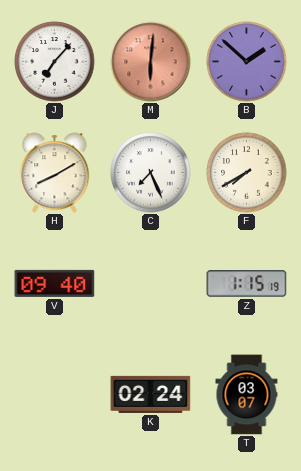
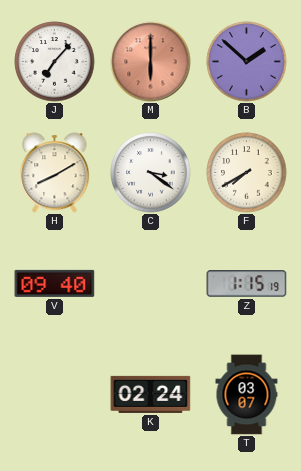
M: 6:01 -> 6:00
C: 7:26 -> 3:21
